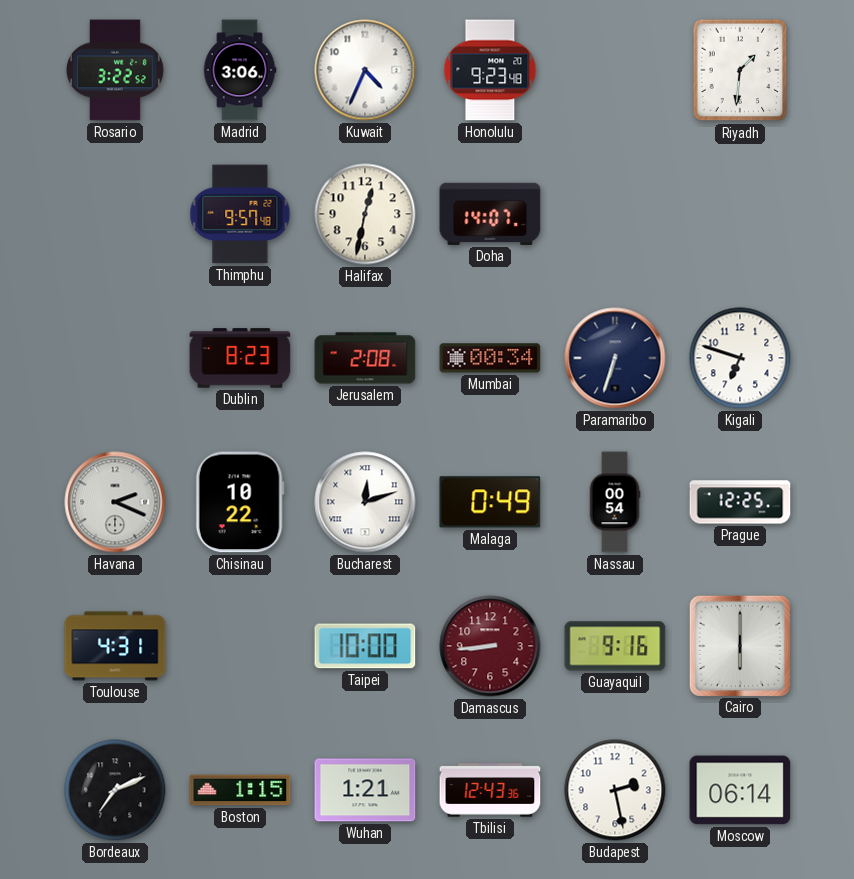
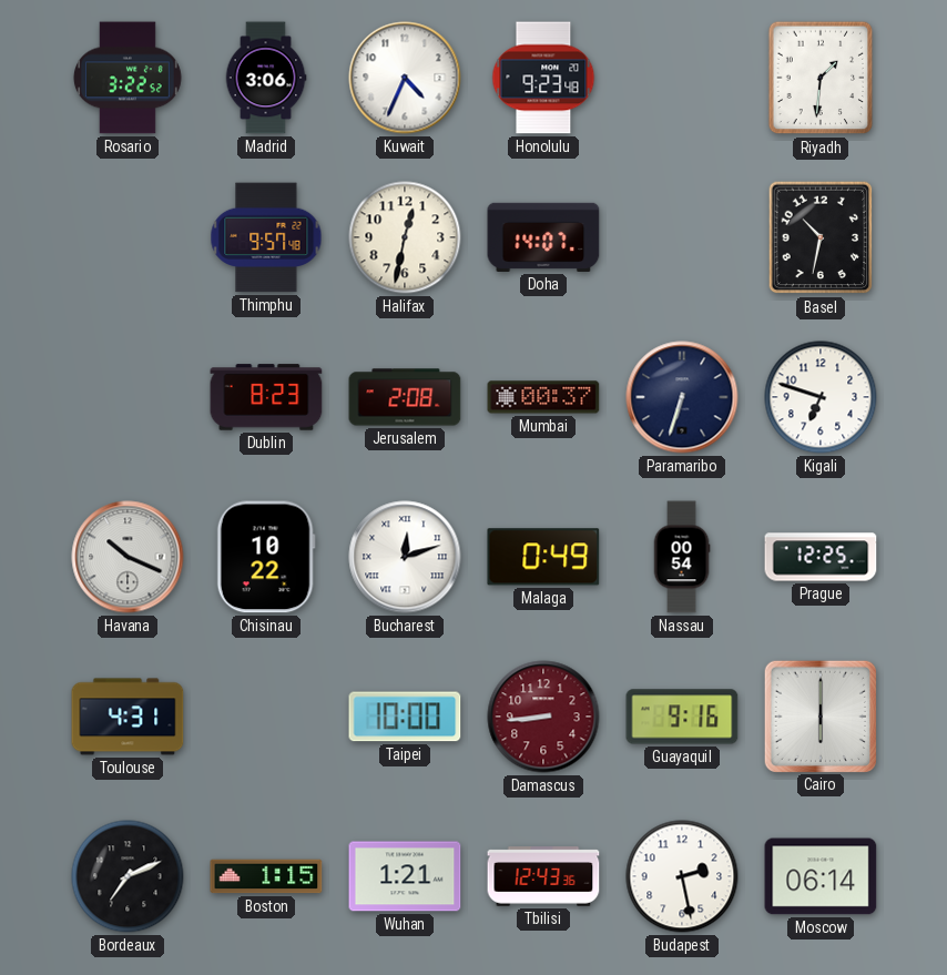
Basel: none -> 10:32
Mumbai: 00:34 -> 00:37
Havana: 2:19 -> 10:19
